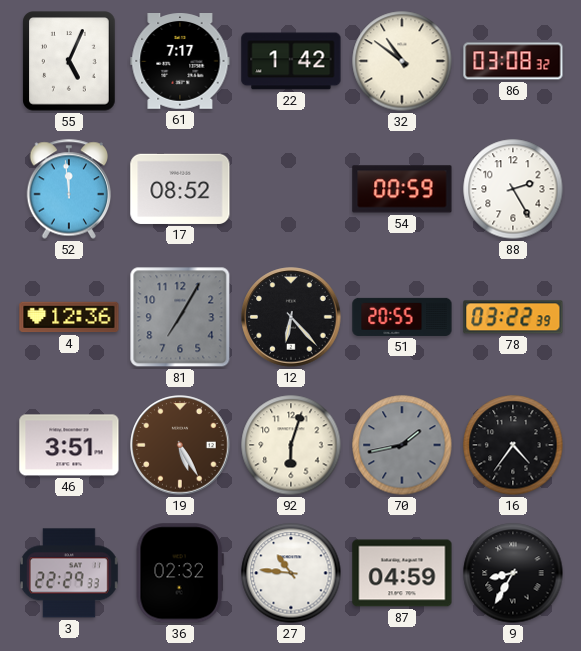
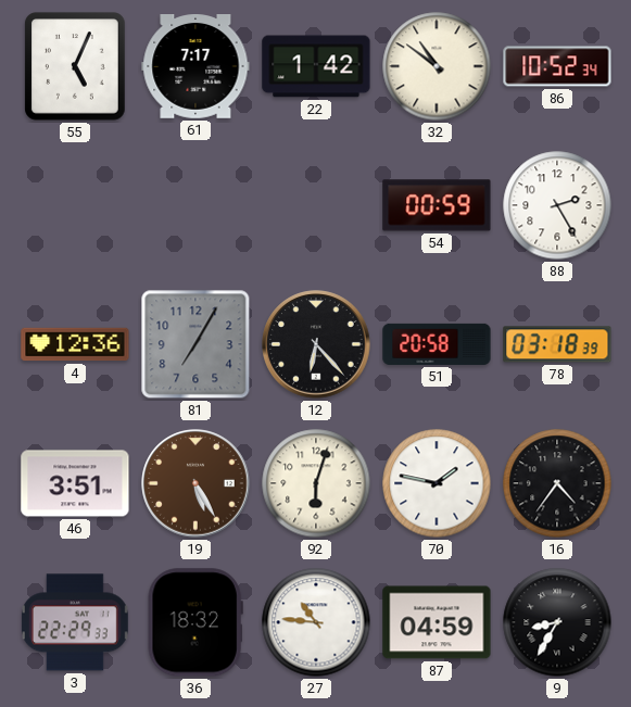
86: 03:08 -> 10:52
52: 11:59 -> none
17: 08:52 -> none
51: 20:55 -> 20:58
78: 03:22 -> 03:18
70: 1:43 -> 1:47
70 dial: grey -> white
36: 02:32 -> 18:32
